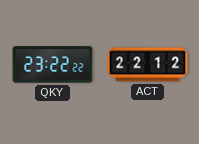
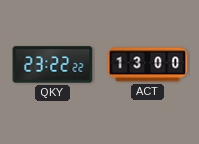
ACT: 22:12 -> 13:00
